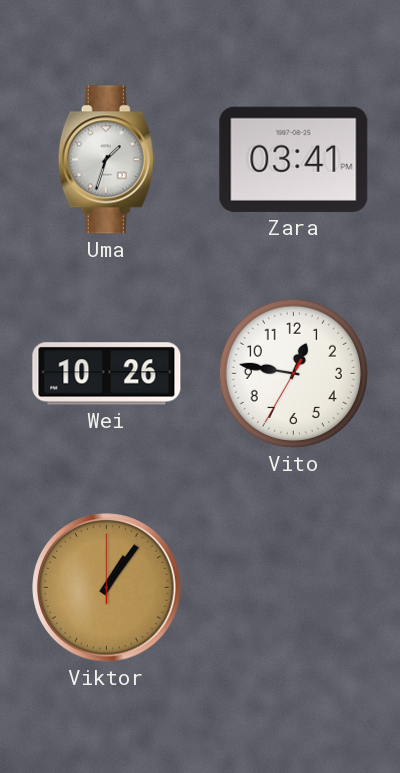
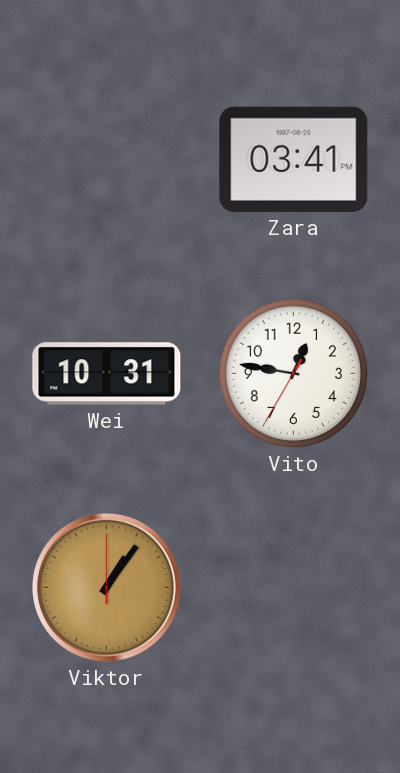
Uma: 1:33 -> none
Wei: 10:26 -> 10:31
